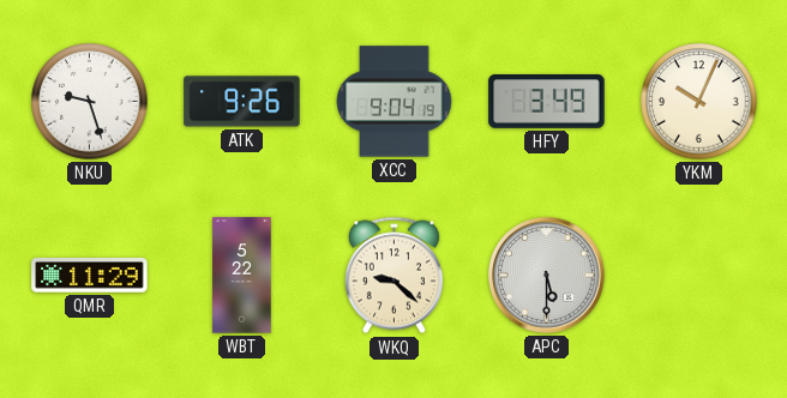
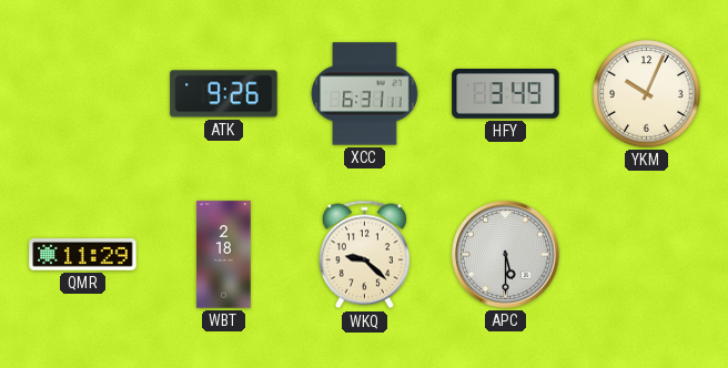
NKU: 9:27 -> none
XCC: 9:04 -> 6:31
WBT: 5:22 -> 2:18
